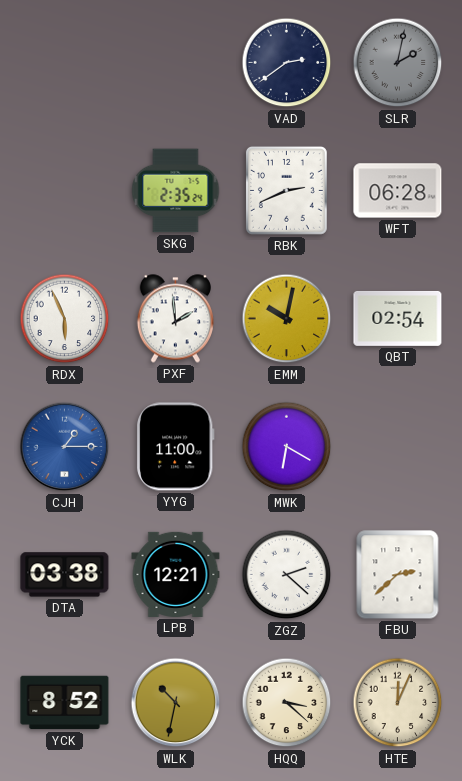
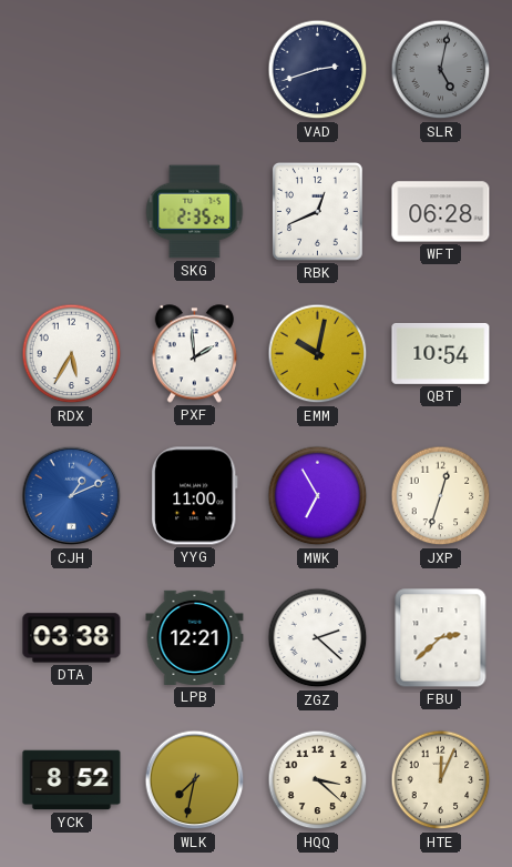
VAD: 2:39 -> 2:42
SLR: 2:02 -> 5:02
RBK: 2:41 -> 12:41
RDX: 5:56 -> 5:35
QBT: 02:54 -> 10:54
CJH: 1:15 -> 1:11
MWK: 6:20 -> 6:55
JXP: none -> 12:33
WLK: 10:32 -> 7:32
